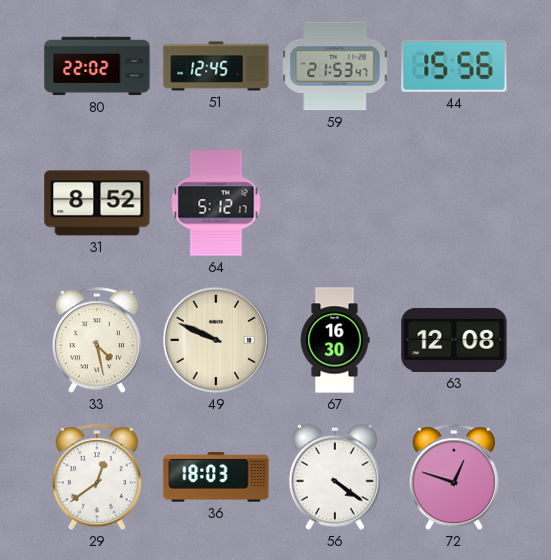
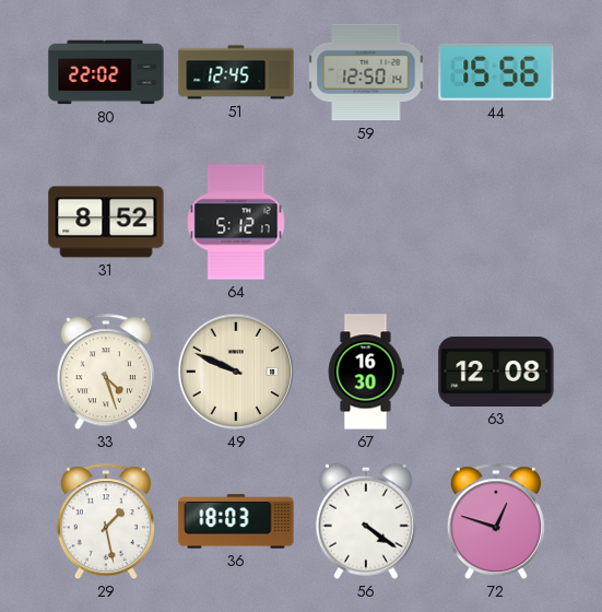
59: 21:53 -> 12:50
33: 4:28 -> 4:27
29: 12:39 -> 1:28
